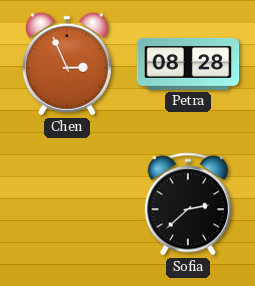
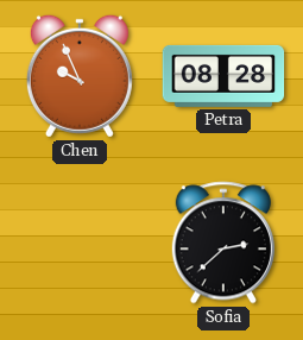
Chen: 2:56 -> 9:56
